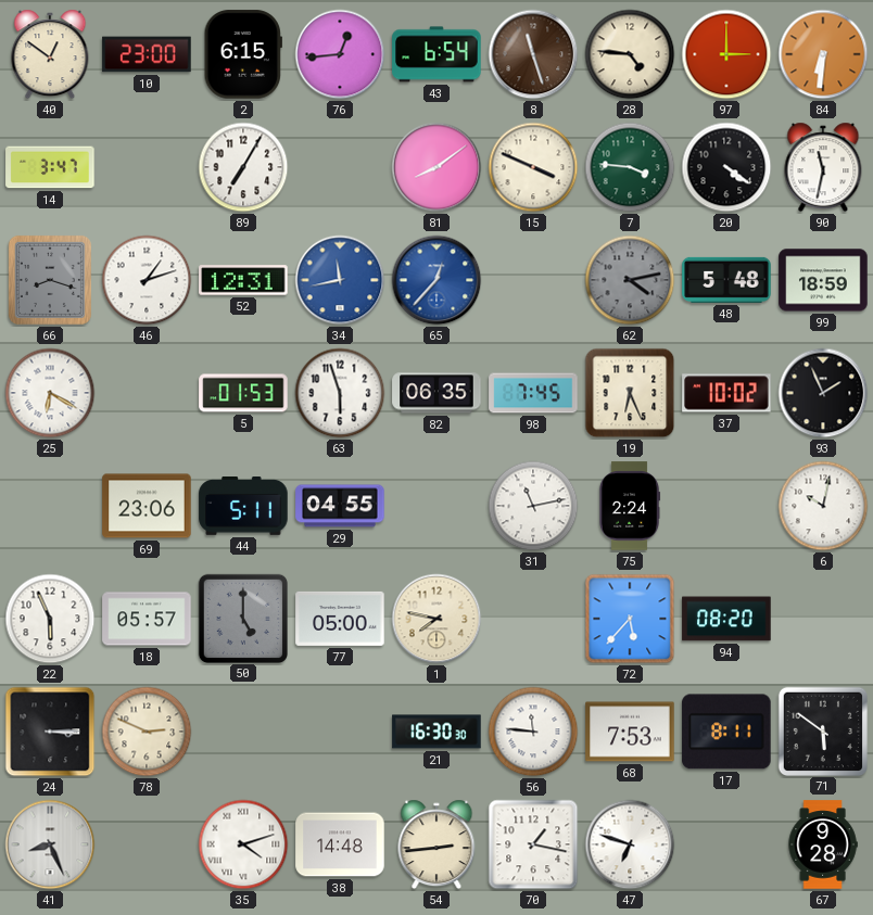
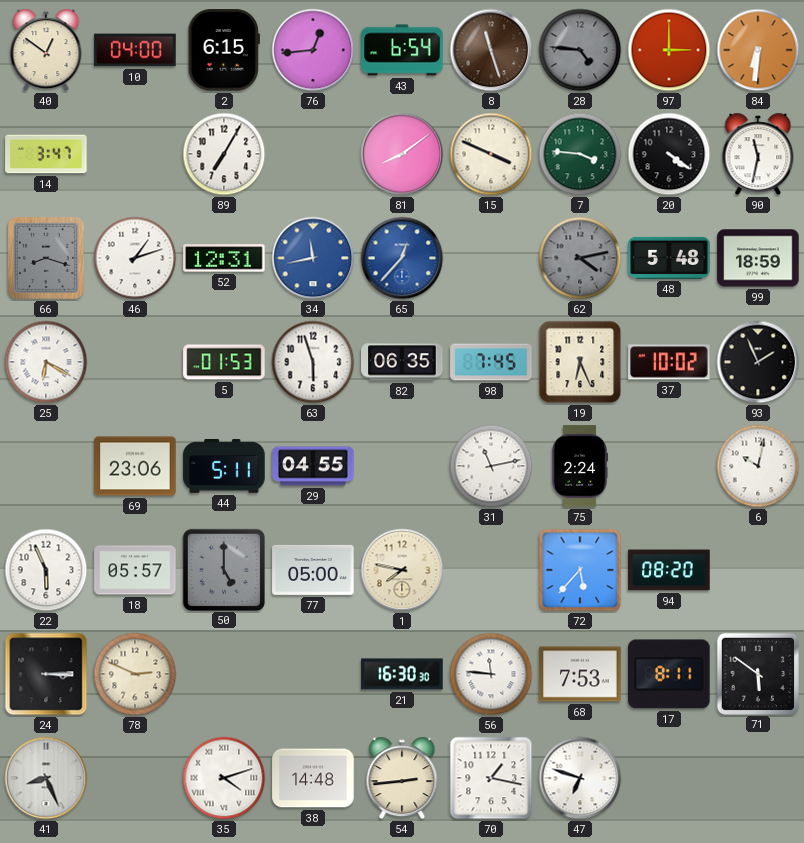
10: 23:00 -> 04:00
28 dial: cream -> grey
67: 9:28 -> none
